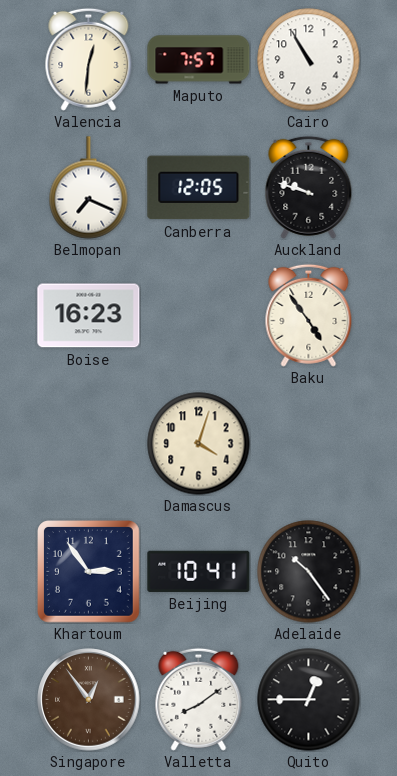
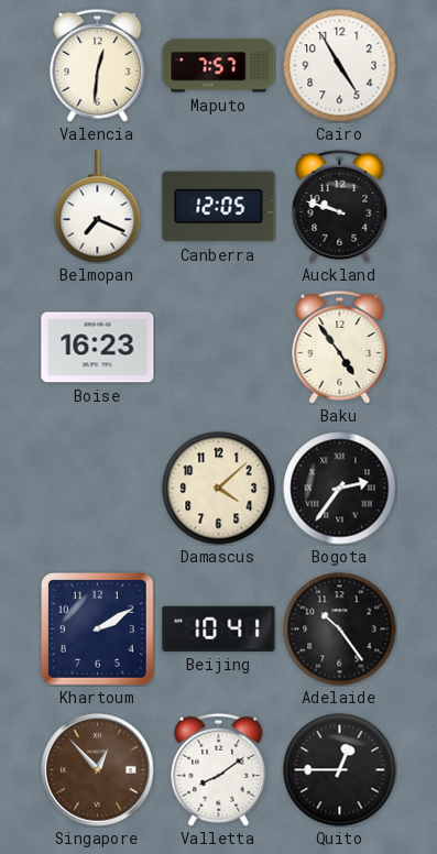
Cairo: 10:55 -> 4:55
Damascus: 4:03 -> 4:08
Bogota: none -> 2:36
Khartoum: 2:54 -> 2:10
Singapore: 12:54 -> 12:53
